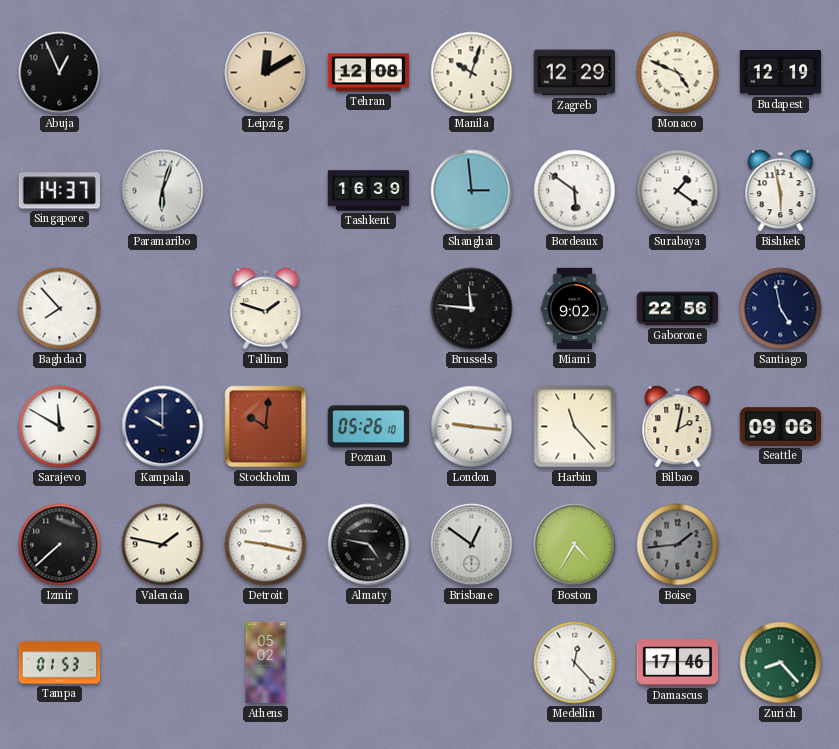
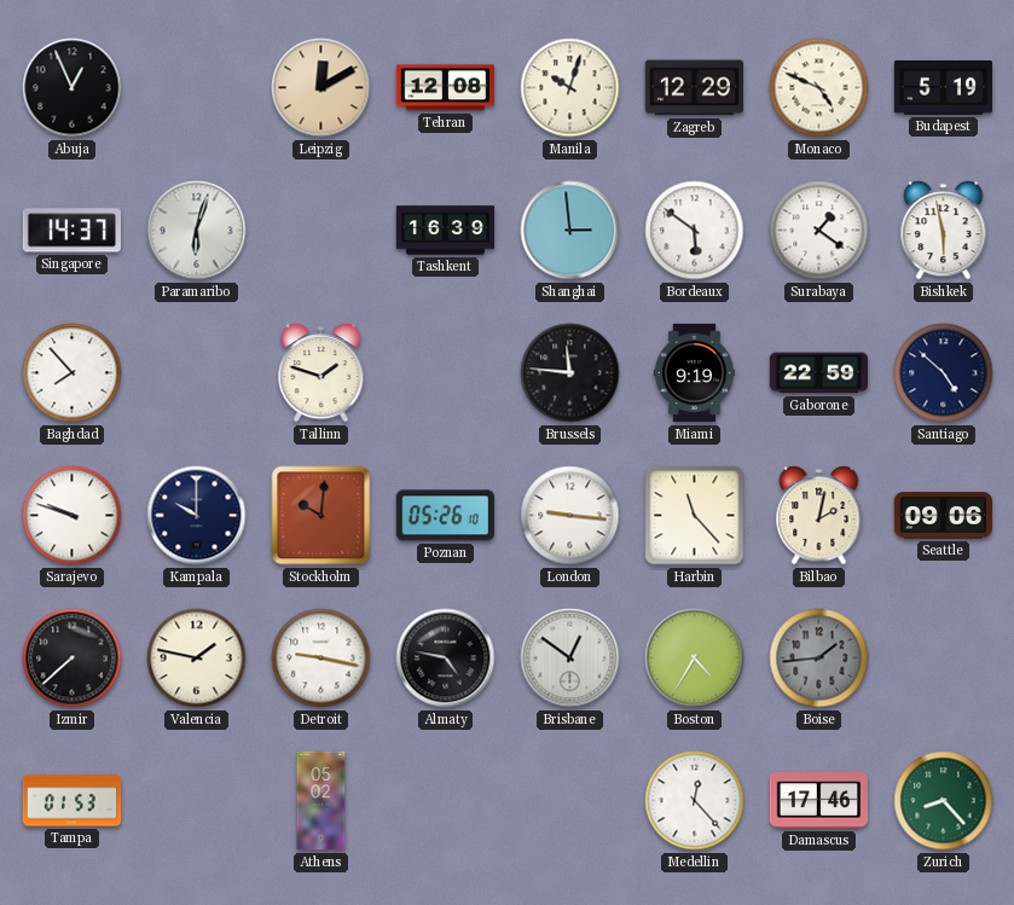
Budapest: 12:19 -> 5:19
Miami: 9:02 -> 9:19
Gaborone: 22:56 -> 22:59
Santiago: 4:58 -> 4:52
Sarajevo: 11:50 -> 9:48
